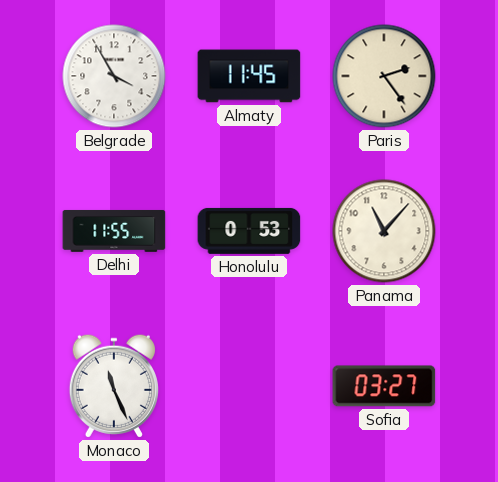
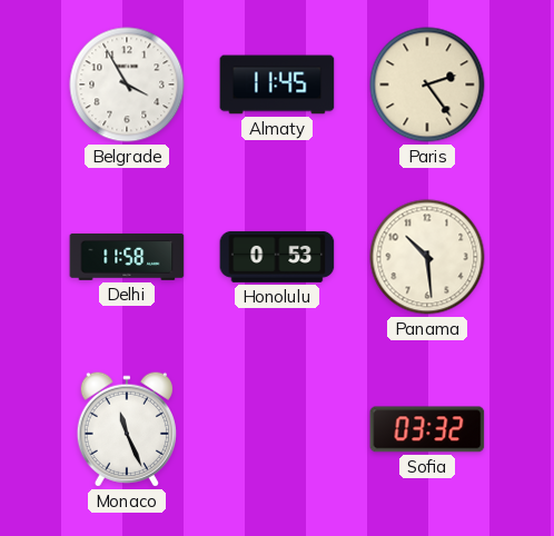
Delhi: 11:55 -> 11:58
Panama: 11:07 -> 10:29
Sofia: 03:27 -> 03:32
